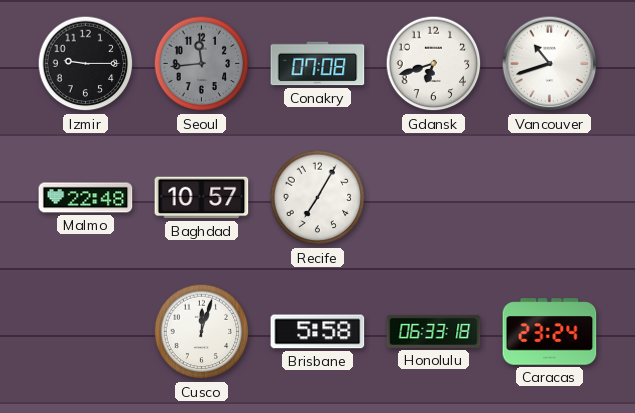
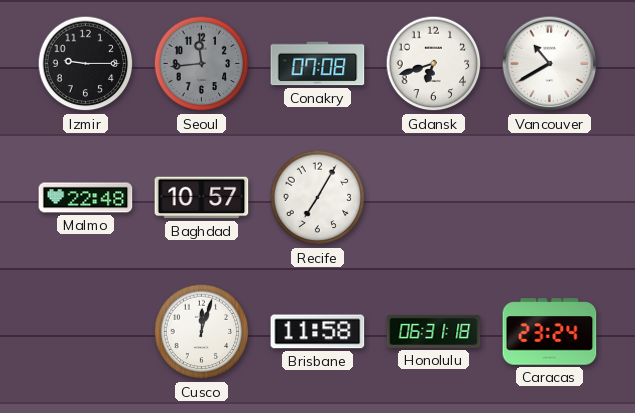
Vancouver: 10:42 -> 10:40
Brisbane: 5:58 -> 11:58
Honolulu: 06:33 -> 06:31
